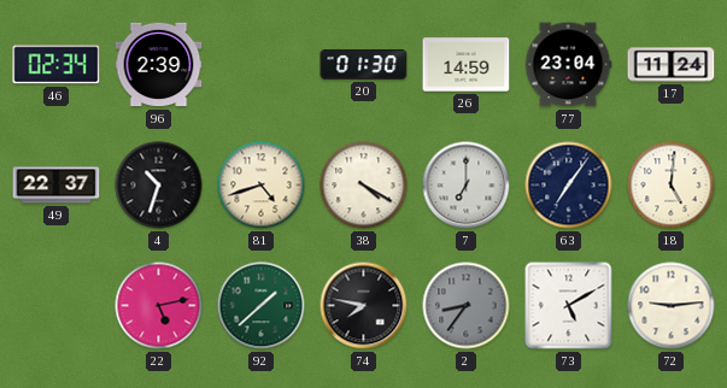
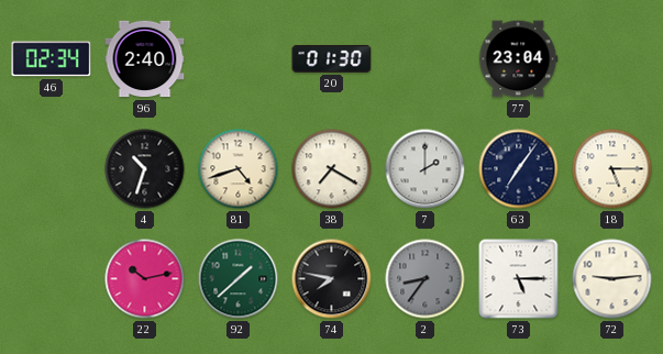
96: 2:39 -> 2:40
26: 14:59 -> none
17: 11:24 -> none
49: 22:37 -> none
38: 4:20 -> 7:20
7: 7:00 -> 2:00
18: 5:01 -> 5:15
22: 5:13 -> 10:13
73: 5:10 -> 5:15
